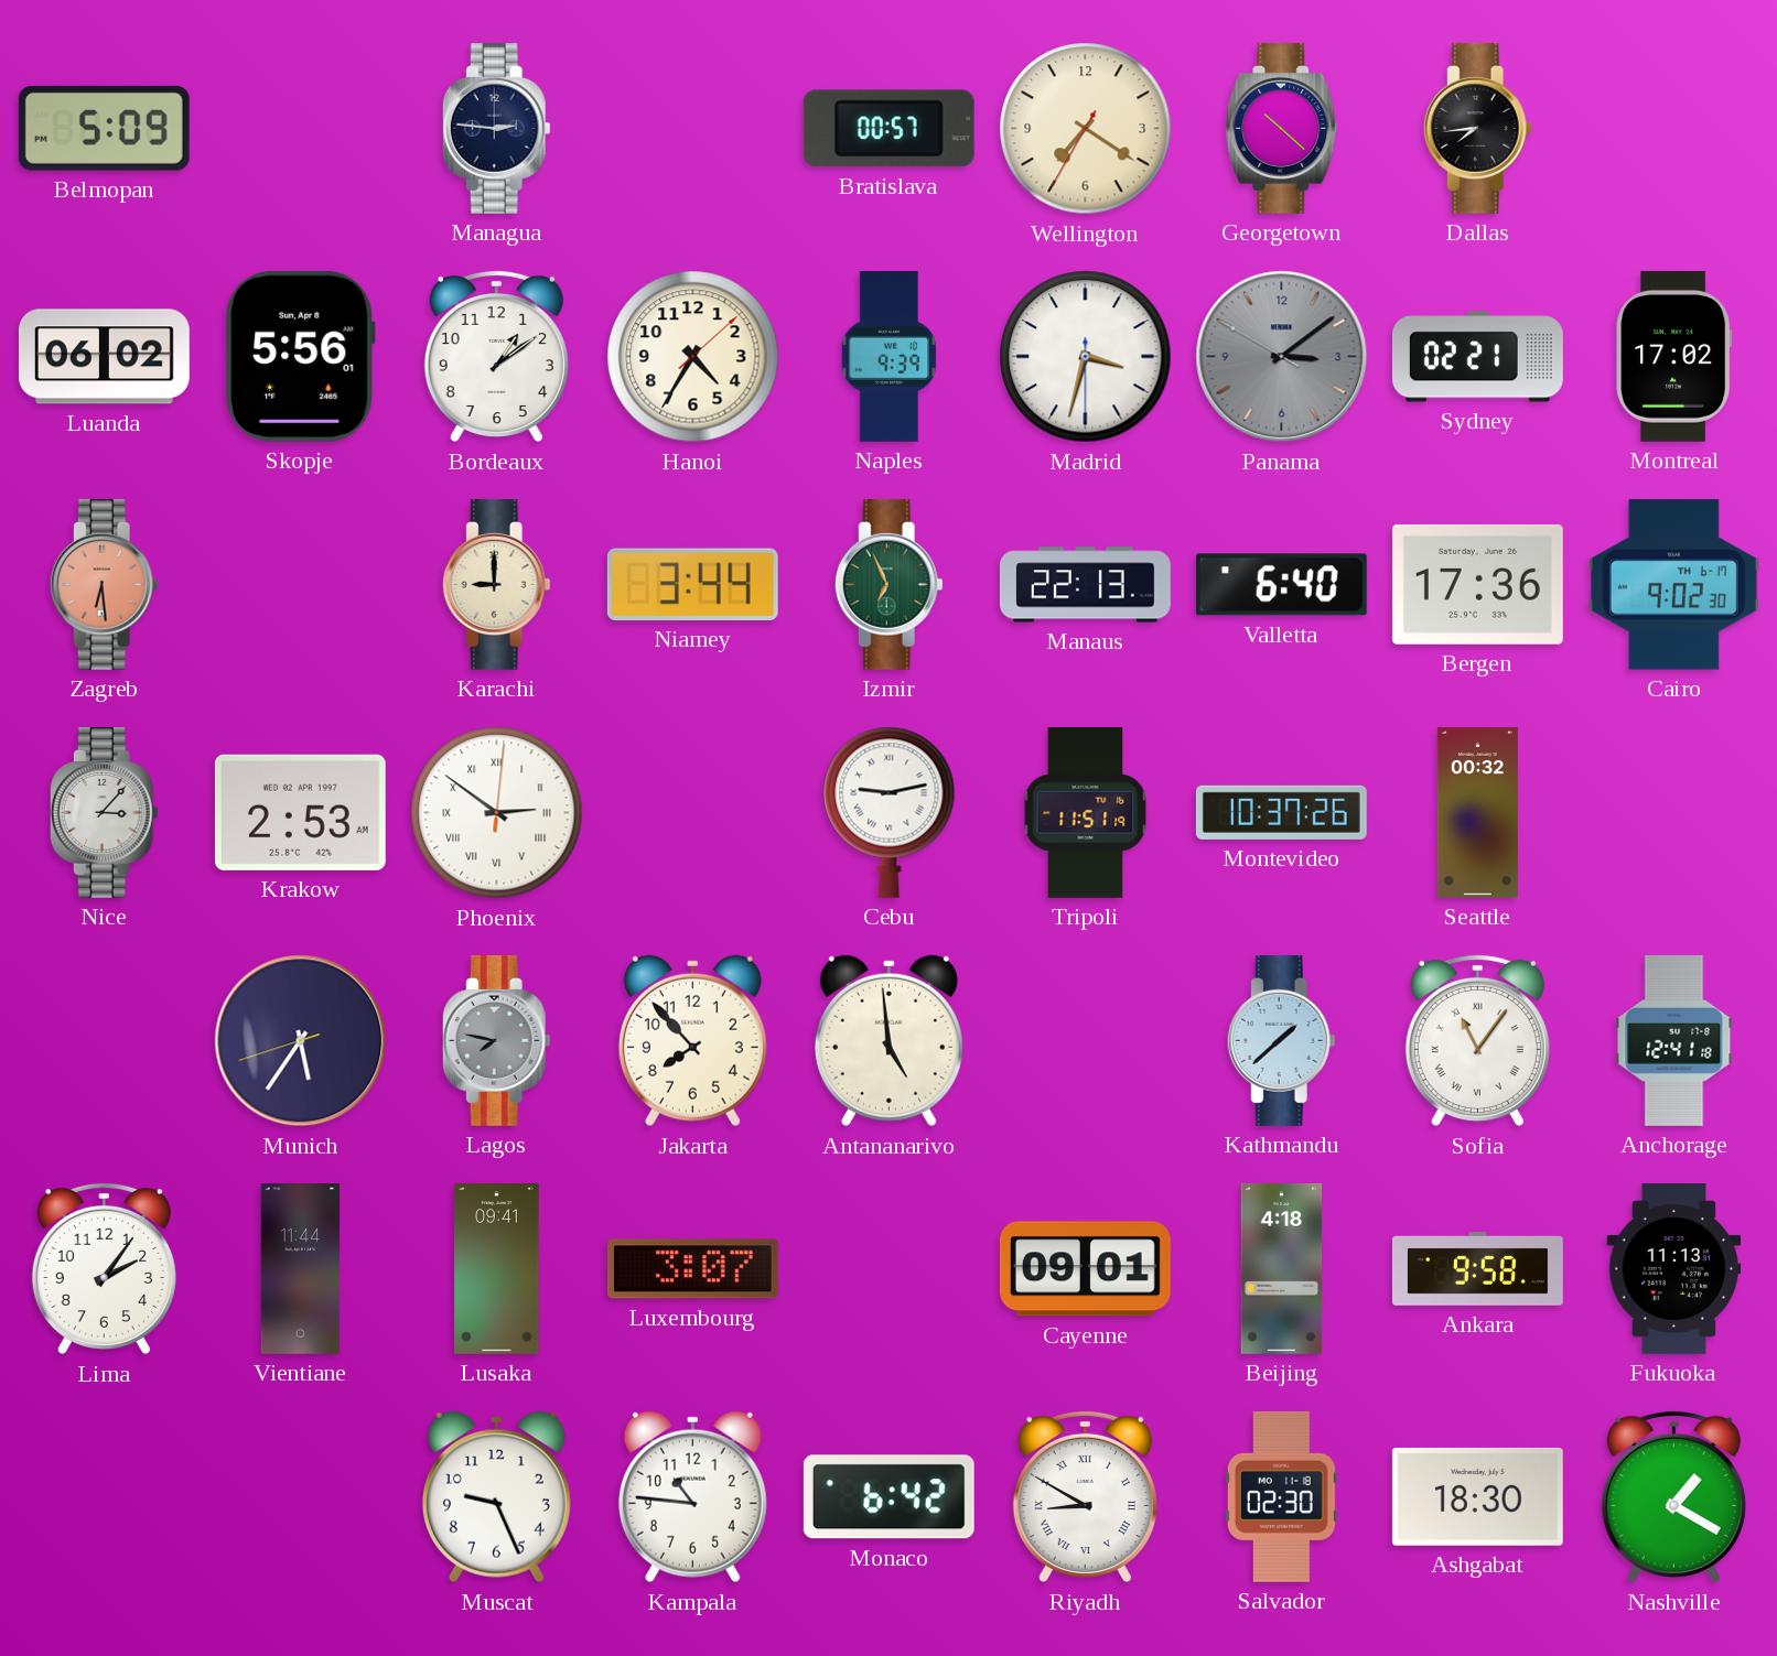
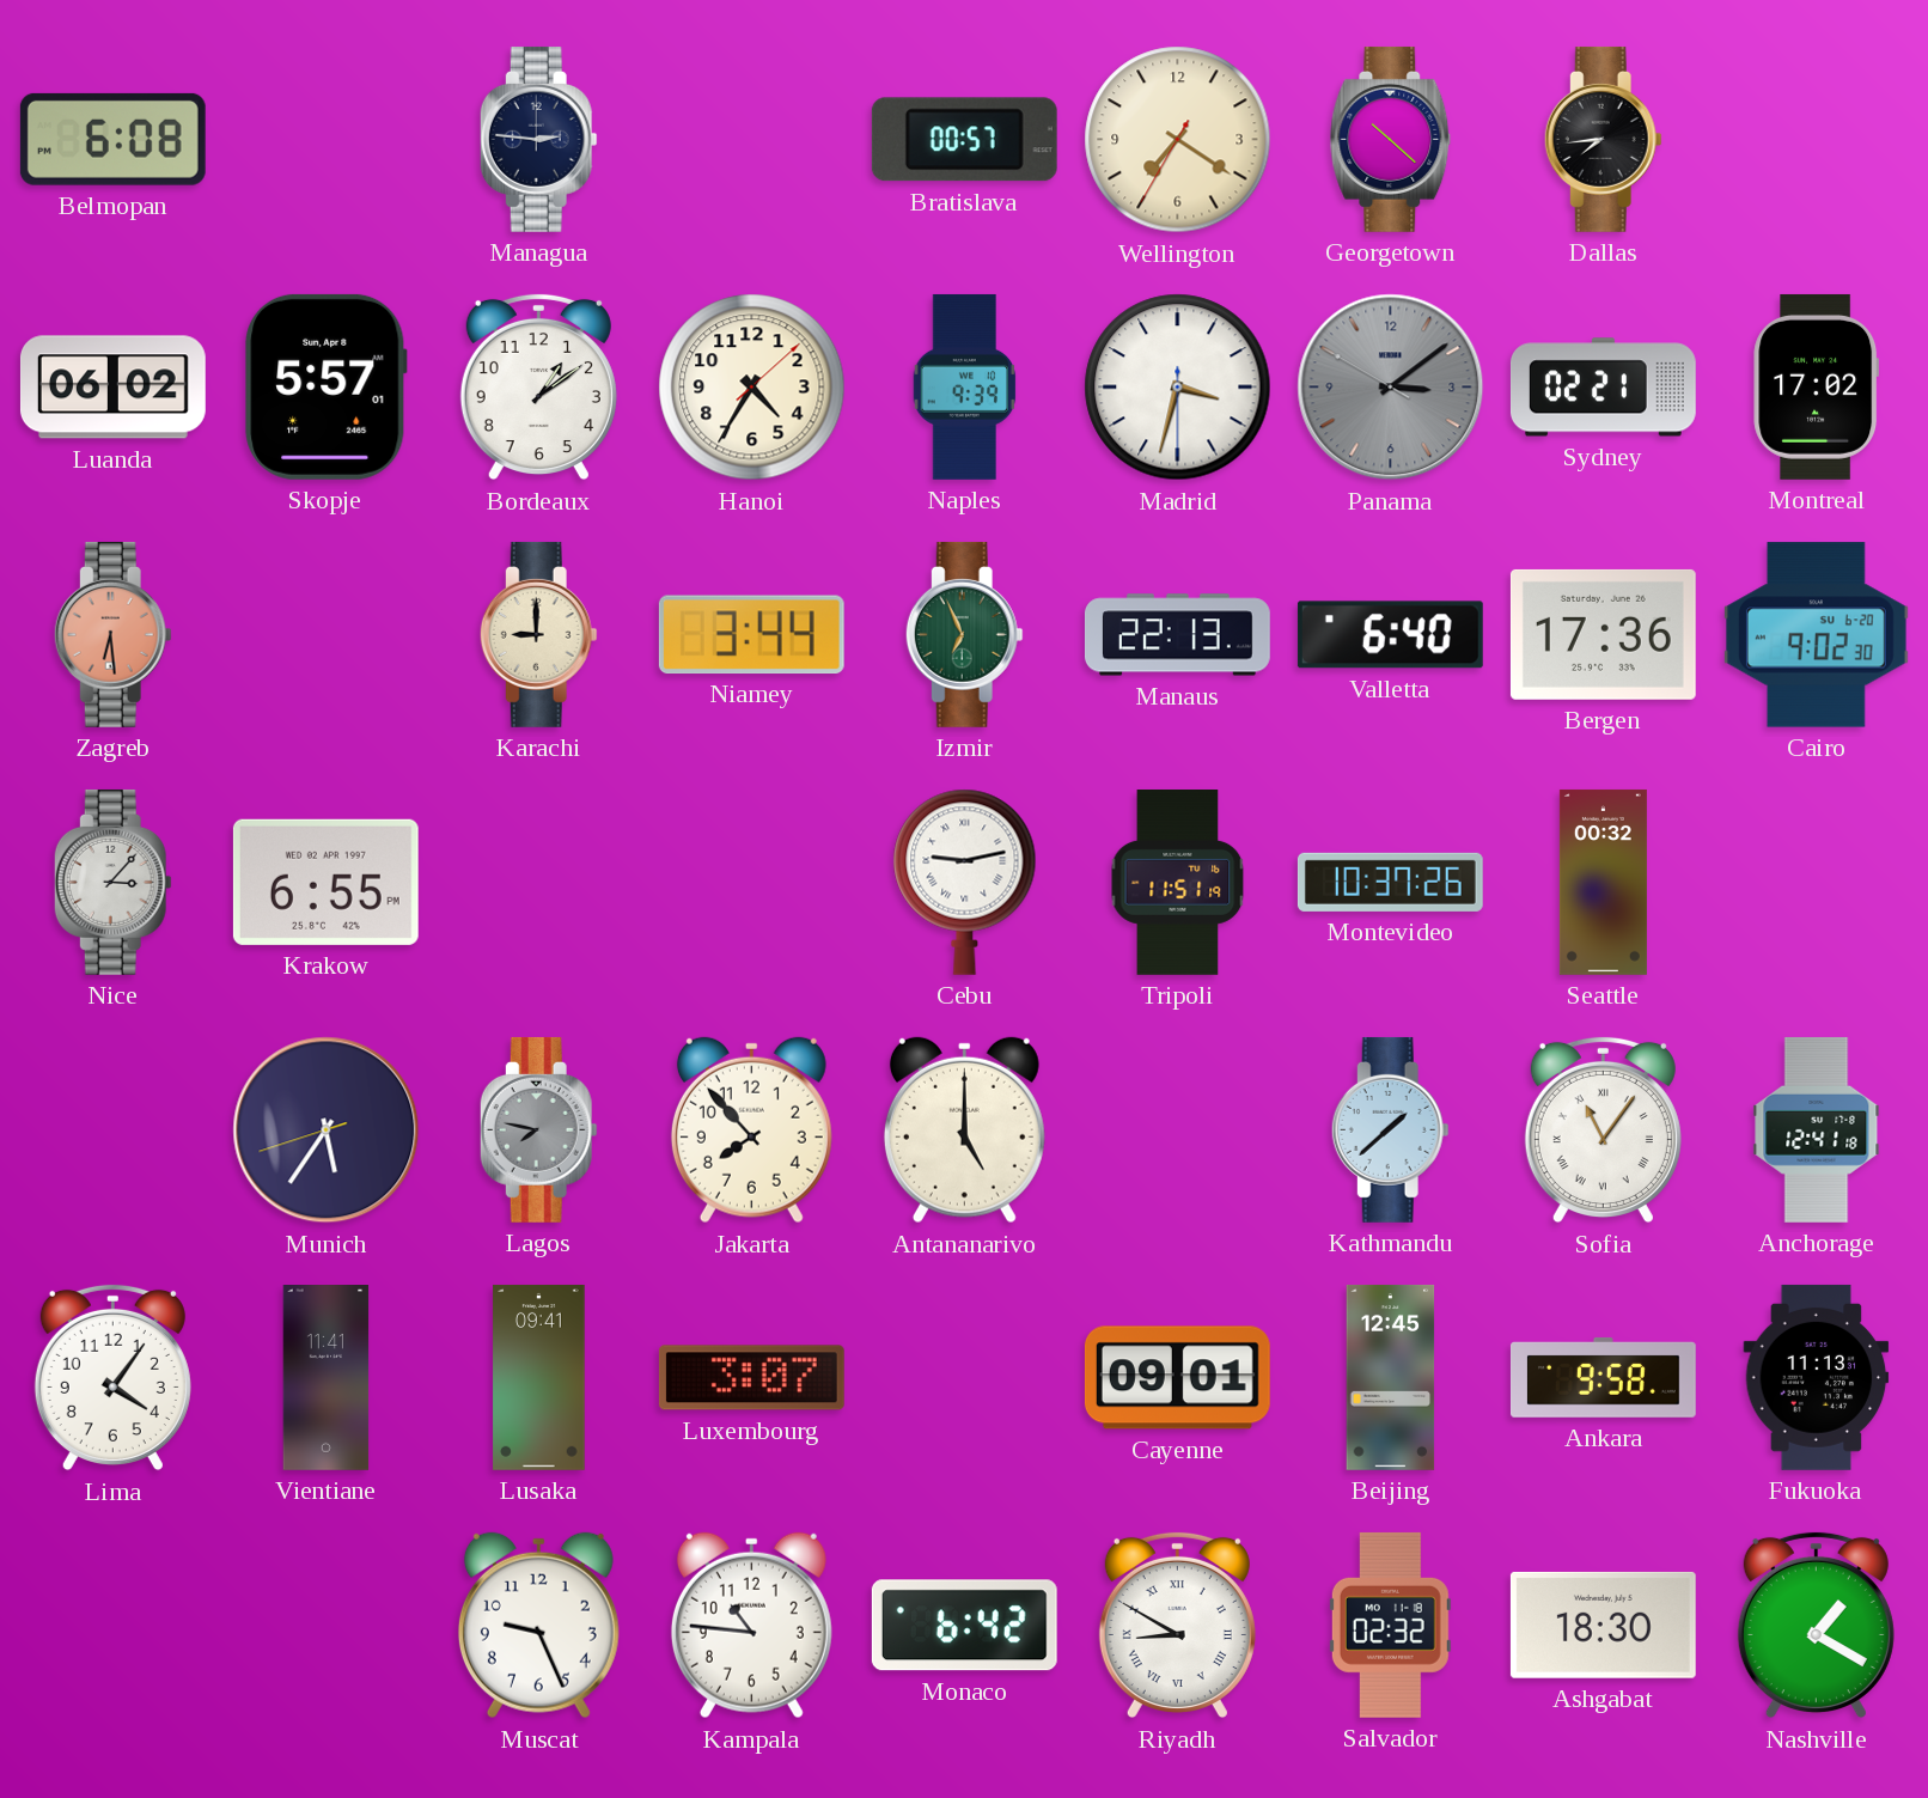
Belmopan: 5:09 -> 6:08
Skopje: 5:56 -> 5:57
Cairo date: TH 6-17 -> SU 6-20
Krakow: 2:53 -> 6:55
Phoenix: 2:51 -> none
Antananarivo: 4:59 -> 5:00
Lima: 2:06 -> 4:06
Vientiane: 11:44 -> 11:41
Beijing: 4:18 -> 12:45
Salvador: 02:30 -> 02:32
